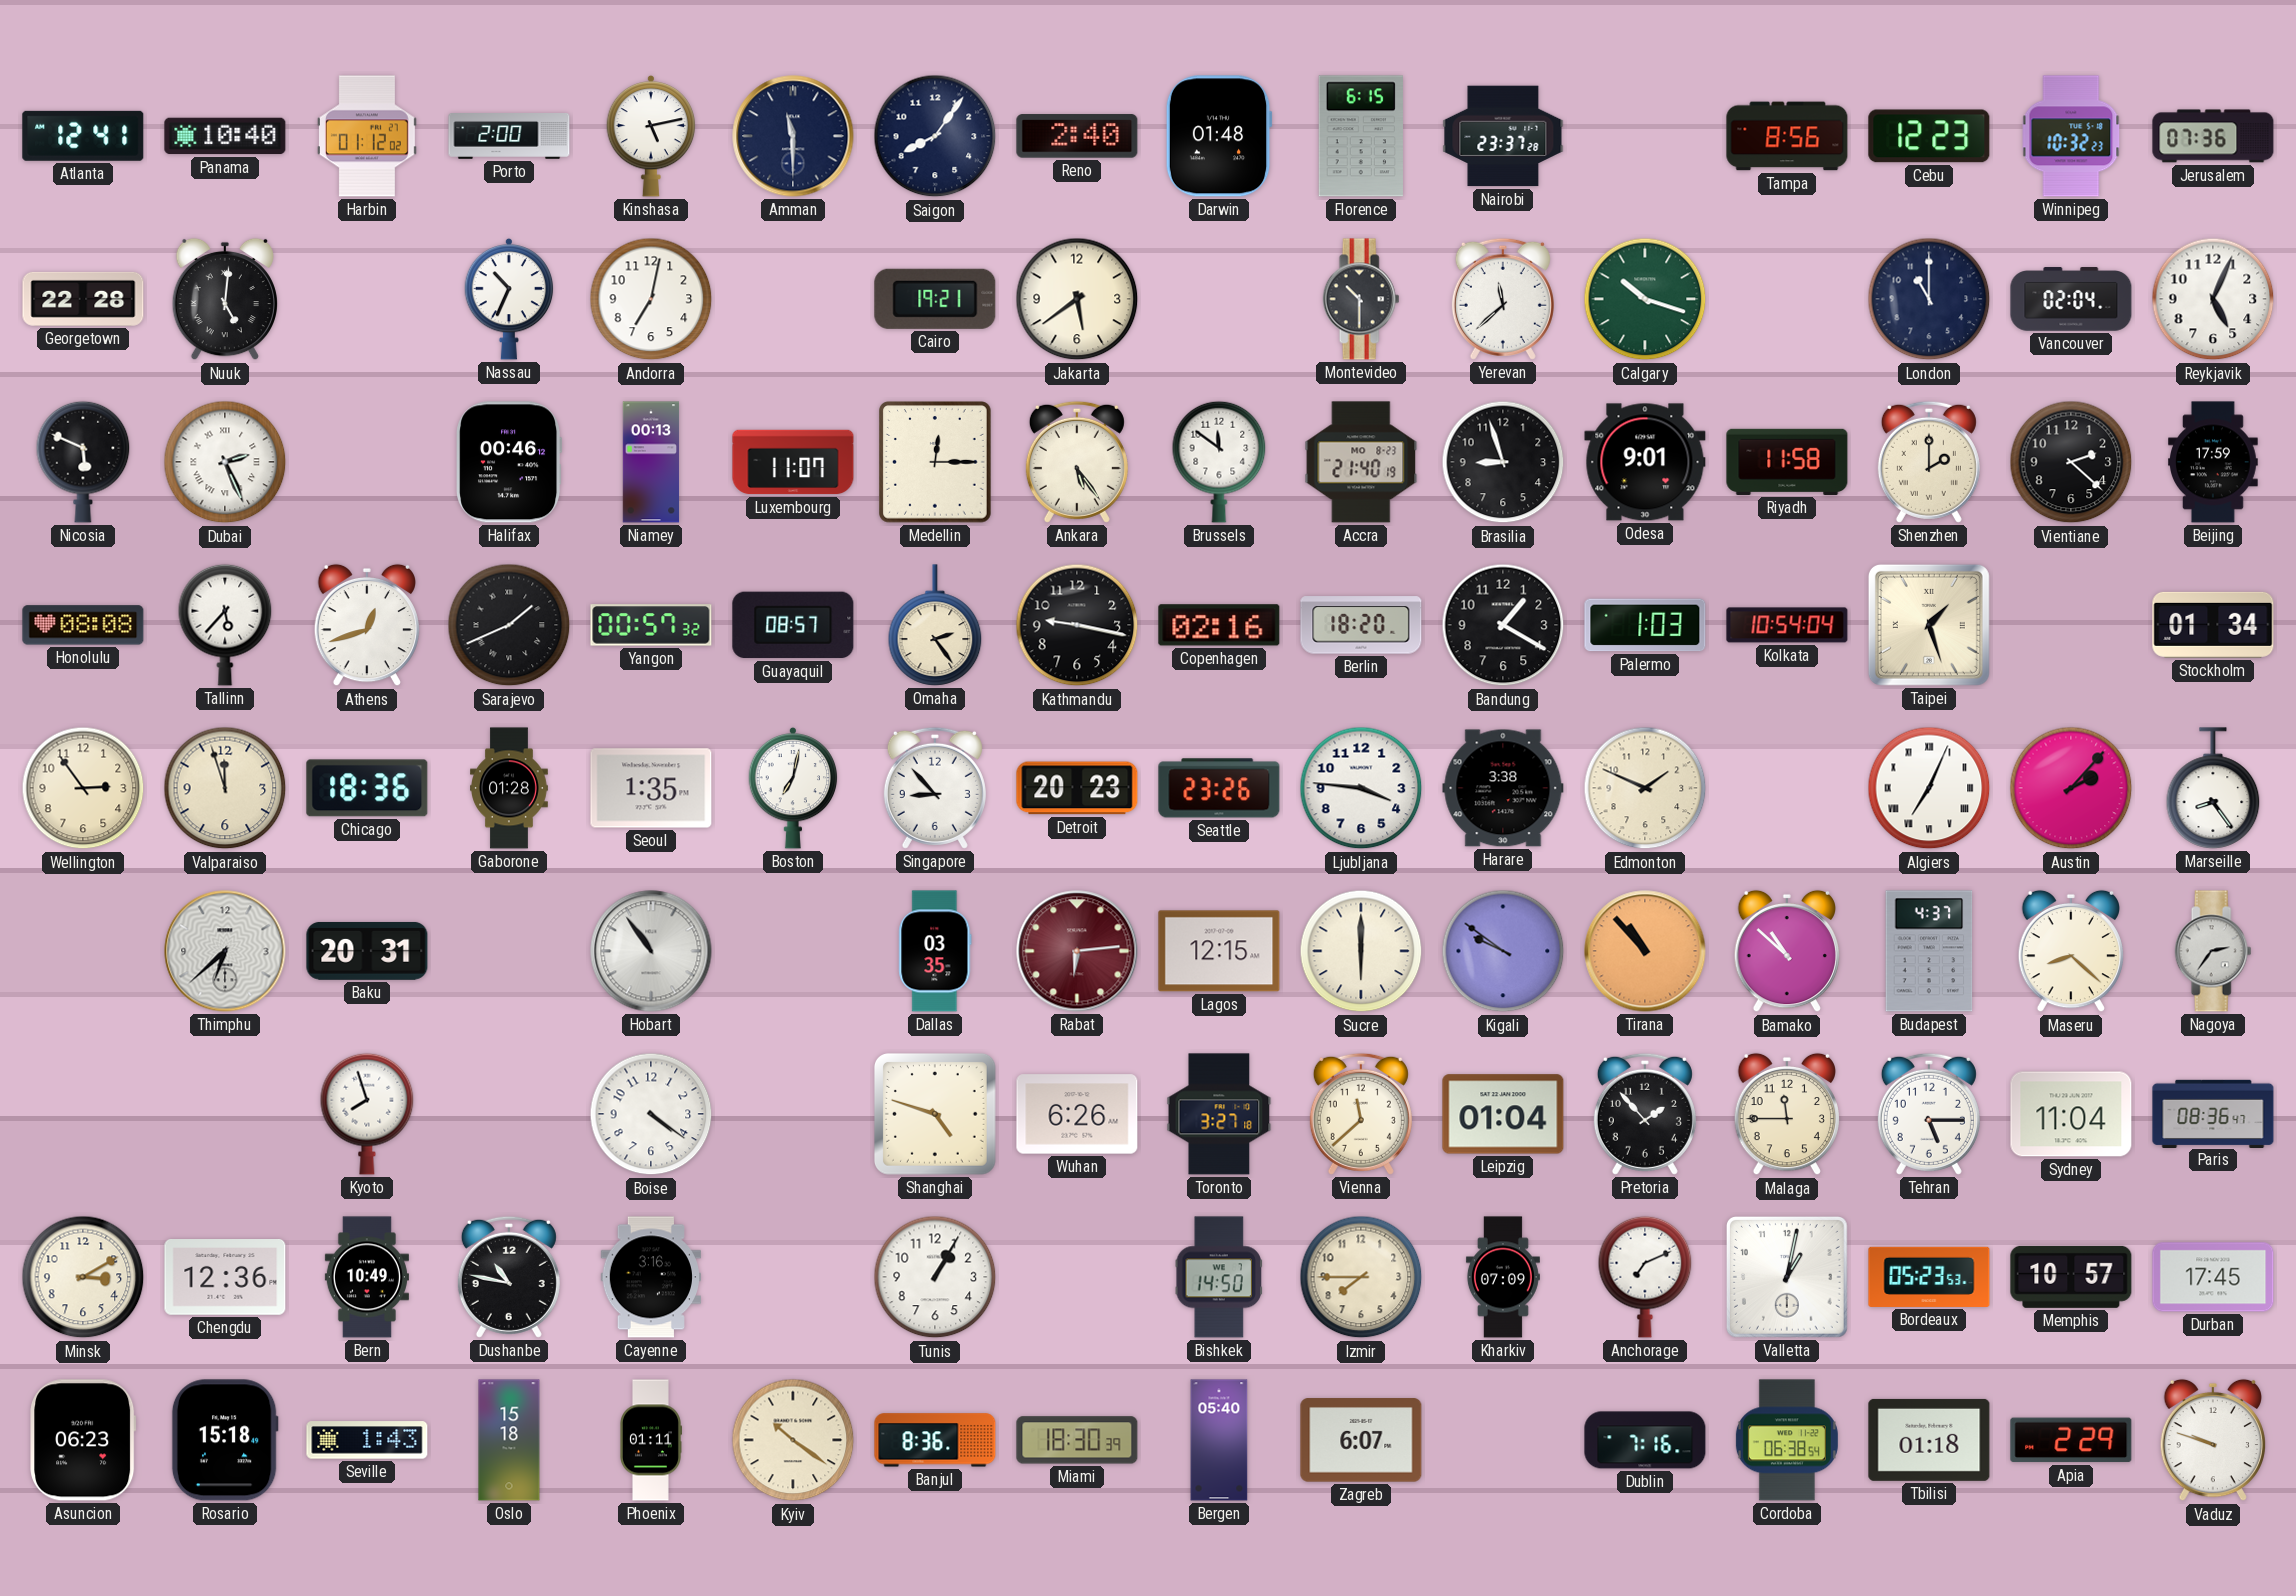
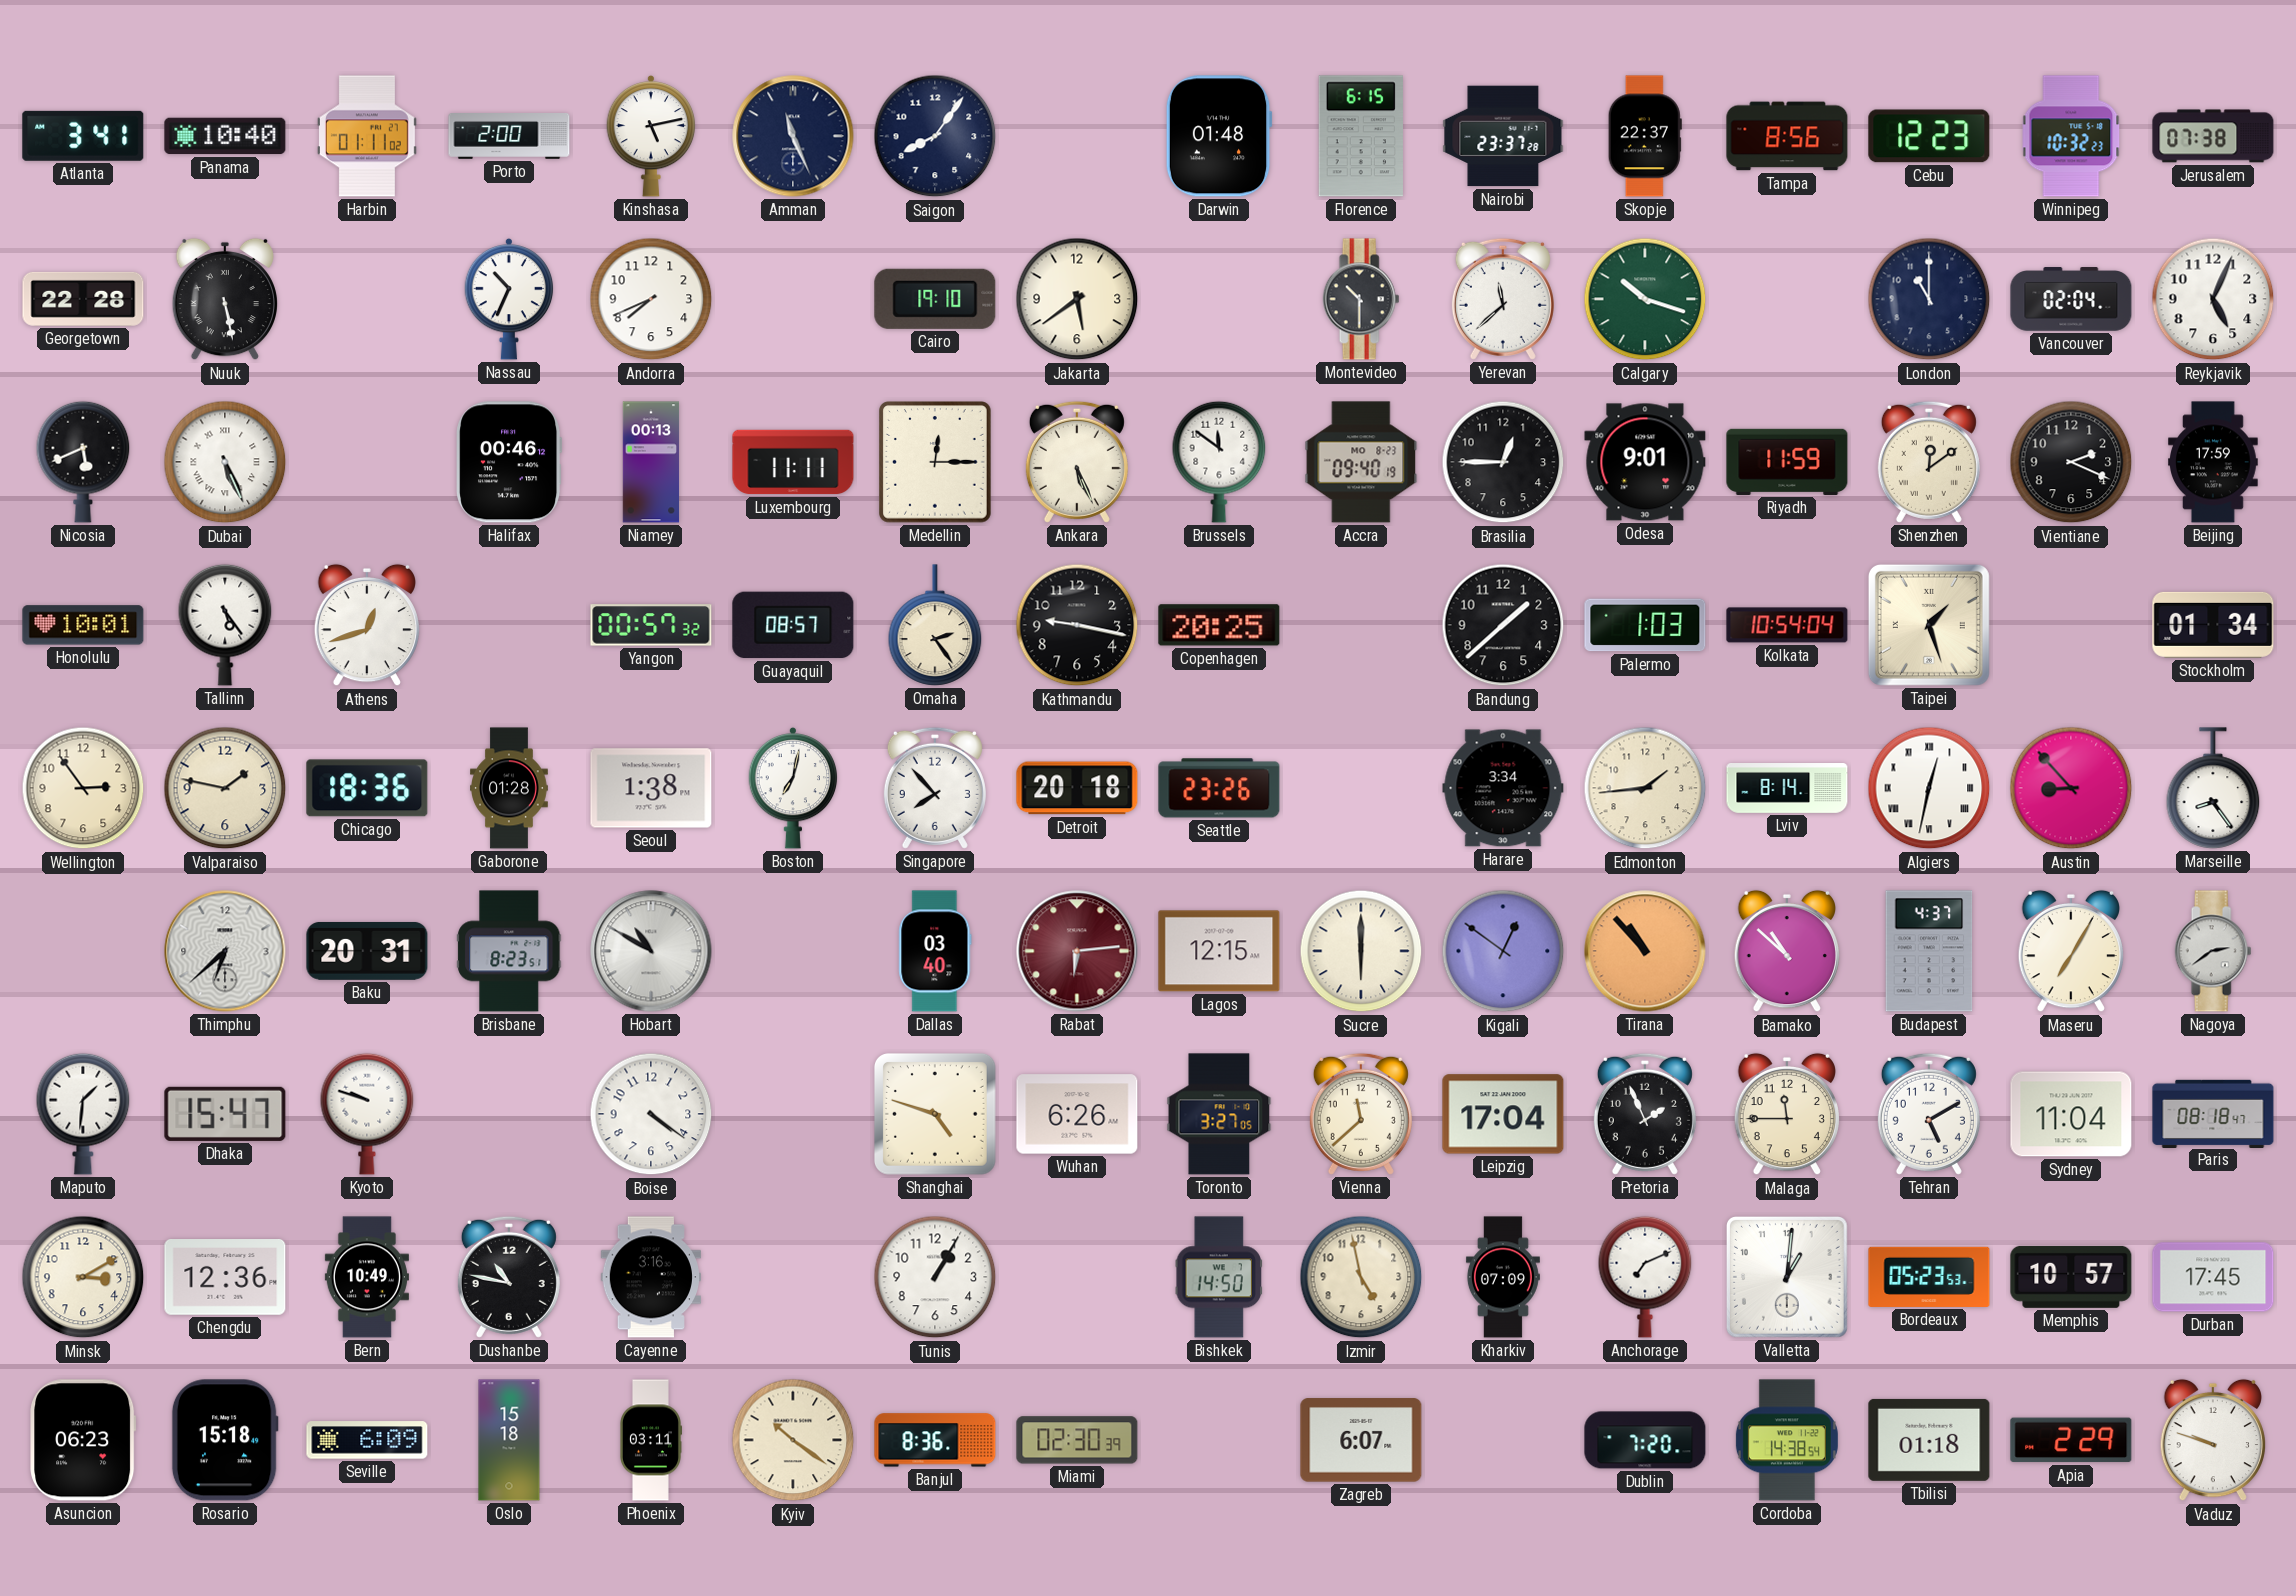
Atlanta: 12:41 -> 3:41
Harbin: 01:12 -> 01:11
Amman: 11:30 -> 11:26
Reno: 2:40 -> none
Skopje: none -> 22:37
Jerusalem: 07:36 -> 07:38
Nuuk: 5:01 -> 5:28
Andorra: 7:02 -> 7:41
Cairo: 19:21 -> 19:10
Nicosia: 5:49 -> 5:41
Dubai: 2:26 -> 5:26
Luxembourg: 11:07 -> 11:11
Ankara: 5:24 -> 5:26
Accra: 21:40 -> 09:40
Brasilia: 8:57 -> 12:45
Riyadh: 11:58 -> 11:59
Shenzhen: 2:00 -> 12:09
Vientiane: 2:22 -> 2:19
Honolulu: 08:08 -> 10:01
Tallinn: 5:37 -> 5:24
Sarajevo: 1:41 -> none
Copenhagen: 02:16 -> 20:25
Berlin: 18:20 -> none
Bandung: 1:20 -> 1:38
Valparaiso: 11:57 -> 1:47
Seoul: 1:35 -> 1:38
Singapore: 8:53 -> 7:53
Detroit: 20:23 -> 20:18
Ljubljana: 3:46 -> none
Harare: 3:38 -> 3:34
Edmonton: 1:49 -> 1:44
Lviv: none -> 8:14
Algiers: 7:04 -> 12:32
Austin: 2:07 -> 8:53
Brisbane: none -> 8:23
Hobart: 10:54 -> 10:50
Dallas: 03:35 -> 03:40
Kigali: 9:51 -> 12:51
Maseru: 8:22 -> 7:05
Nagoya: 2:36 -> 2:39
Maputo: none -> 1:31
Dhaka: none -> 15:47
Kyoto: 7:57 -> 9:48
Toronto: 3:27:18 -> 3:27:05
Leipzig: 01:04 -> 17:04
Pretoria: 1:53 -> 1:56
Tehran: 5:15 -> 5:10
Paris: 08:36 -> 08:18
Izmir: 7:45 -> 4:58
Valletta: 1:02 -> 1:01
Seville: 1:43 -> 6:09
Phoenix: 01:11 -> 03:11
Miami: 18:30 -> 02:30
Bergen: 05:40 -> none
Dublin: 7:16 -> 7:20
Cordoba: 06:38 -> 14:38
